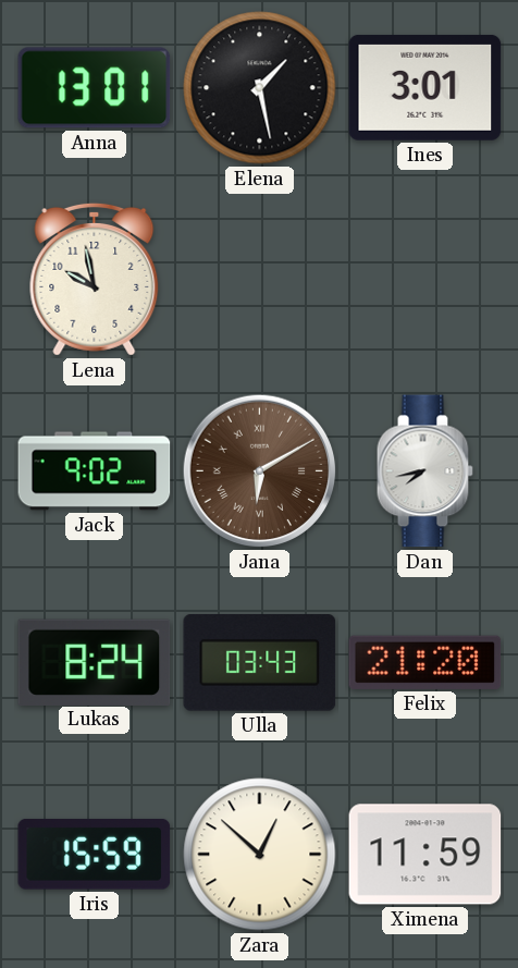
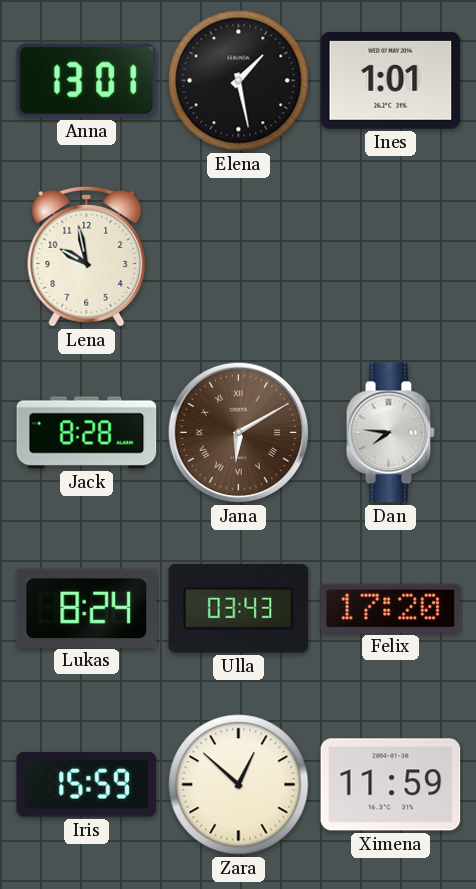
Ines: 3:01 -> 1:01
Jack: 9:02 -> 8:28
Dan: 7:43 -> 7:46
Felix: 21:20 -> 17:20
